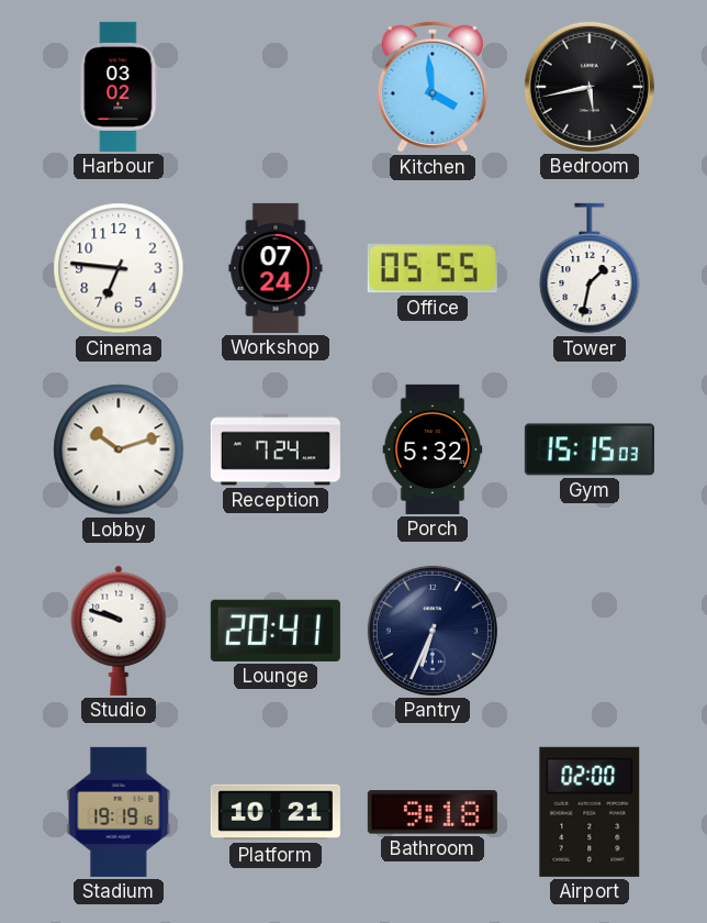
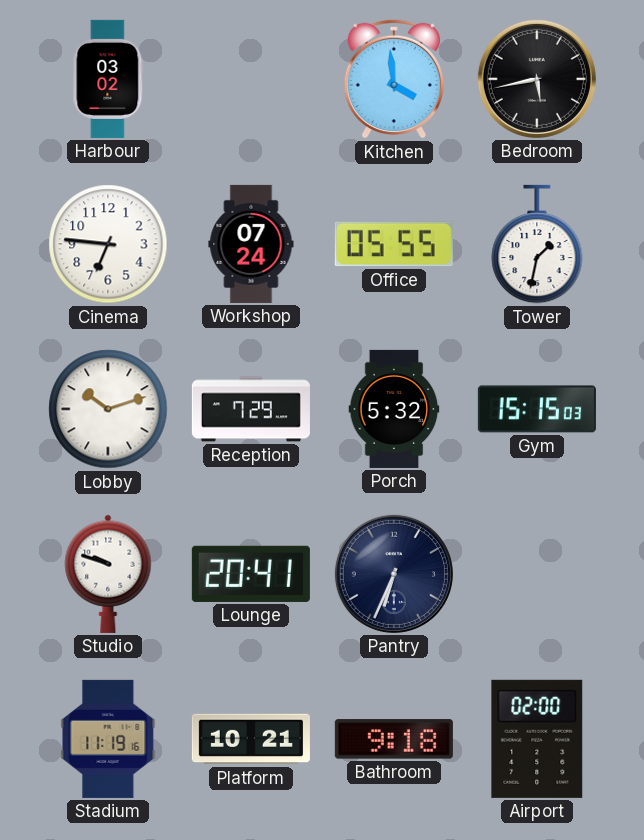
Reception: 7:24 -> 7:29
Stadium: 19:19 -> 11:19
